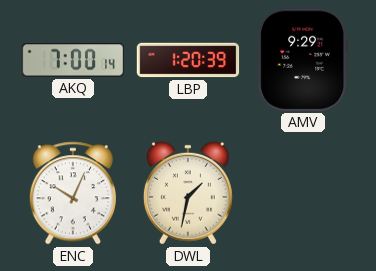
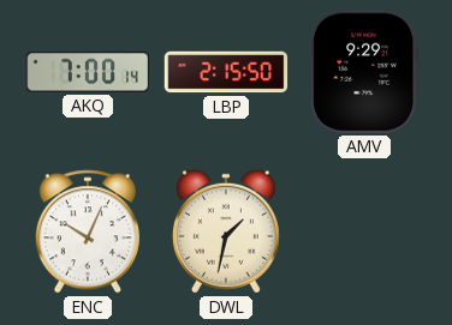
LBP: 1:20 -> 2:15
